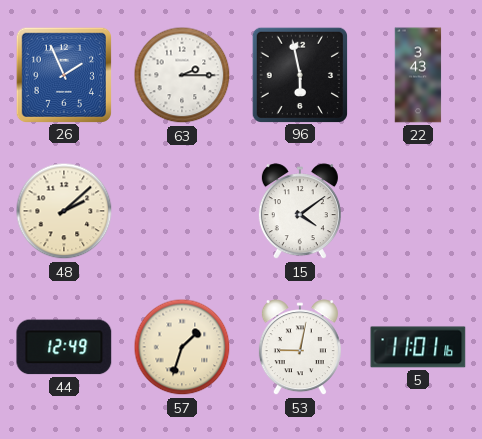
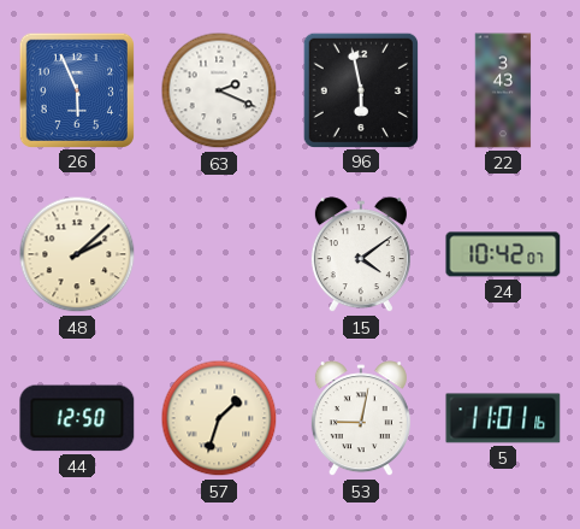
26: 1:56 -> 5:56
63: 2:15 -> 2:19
24: none -> 10:42
44: 12:49 -> 12:50
